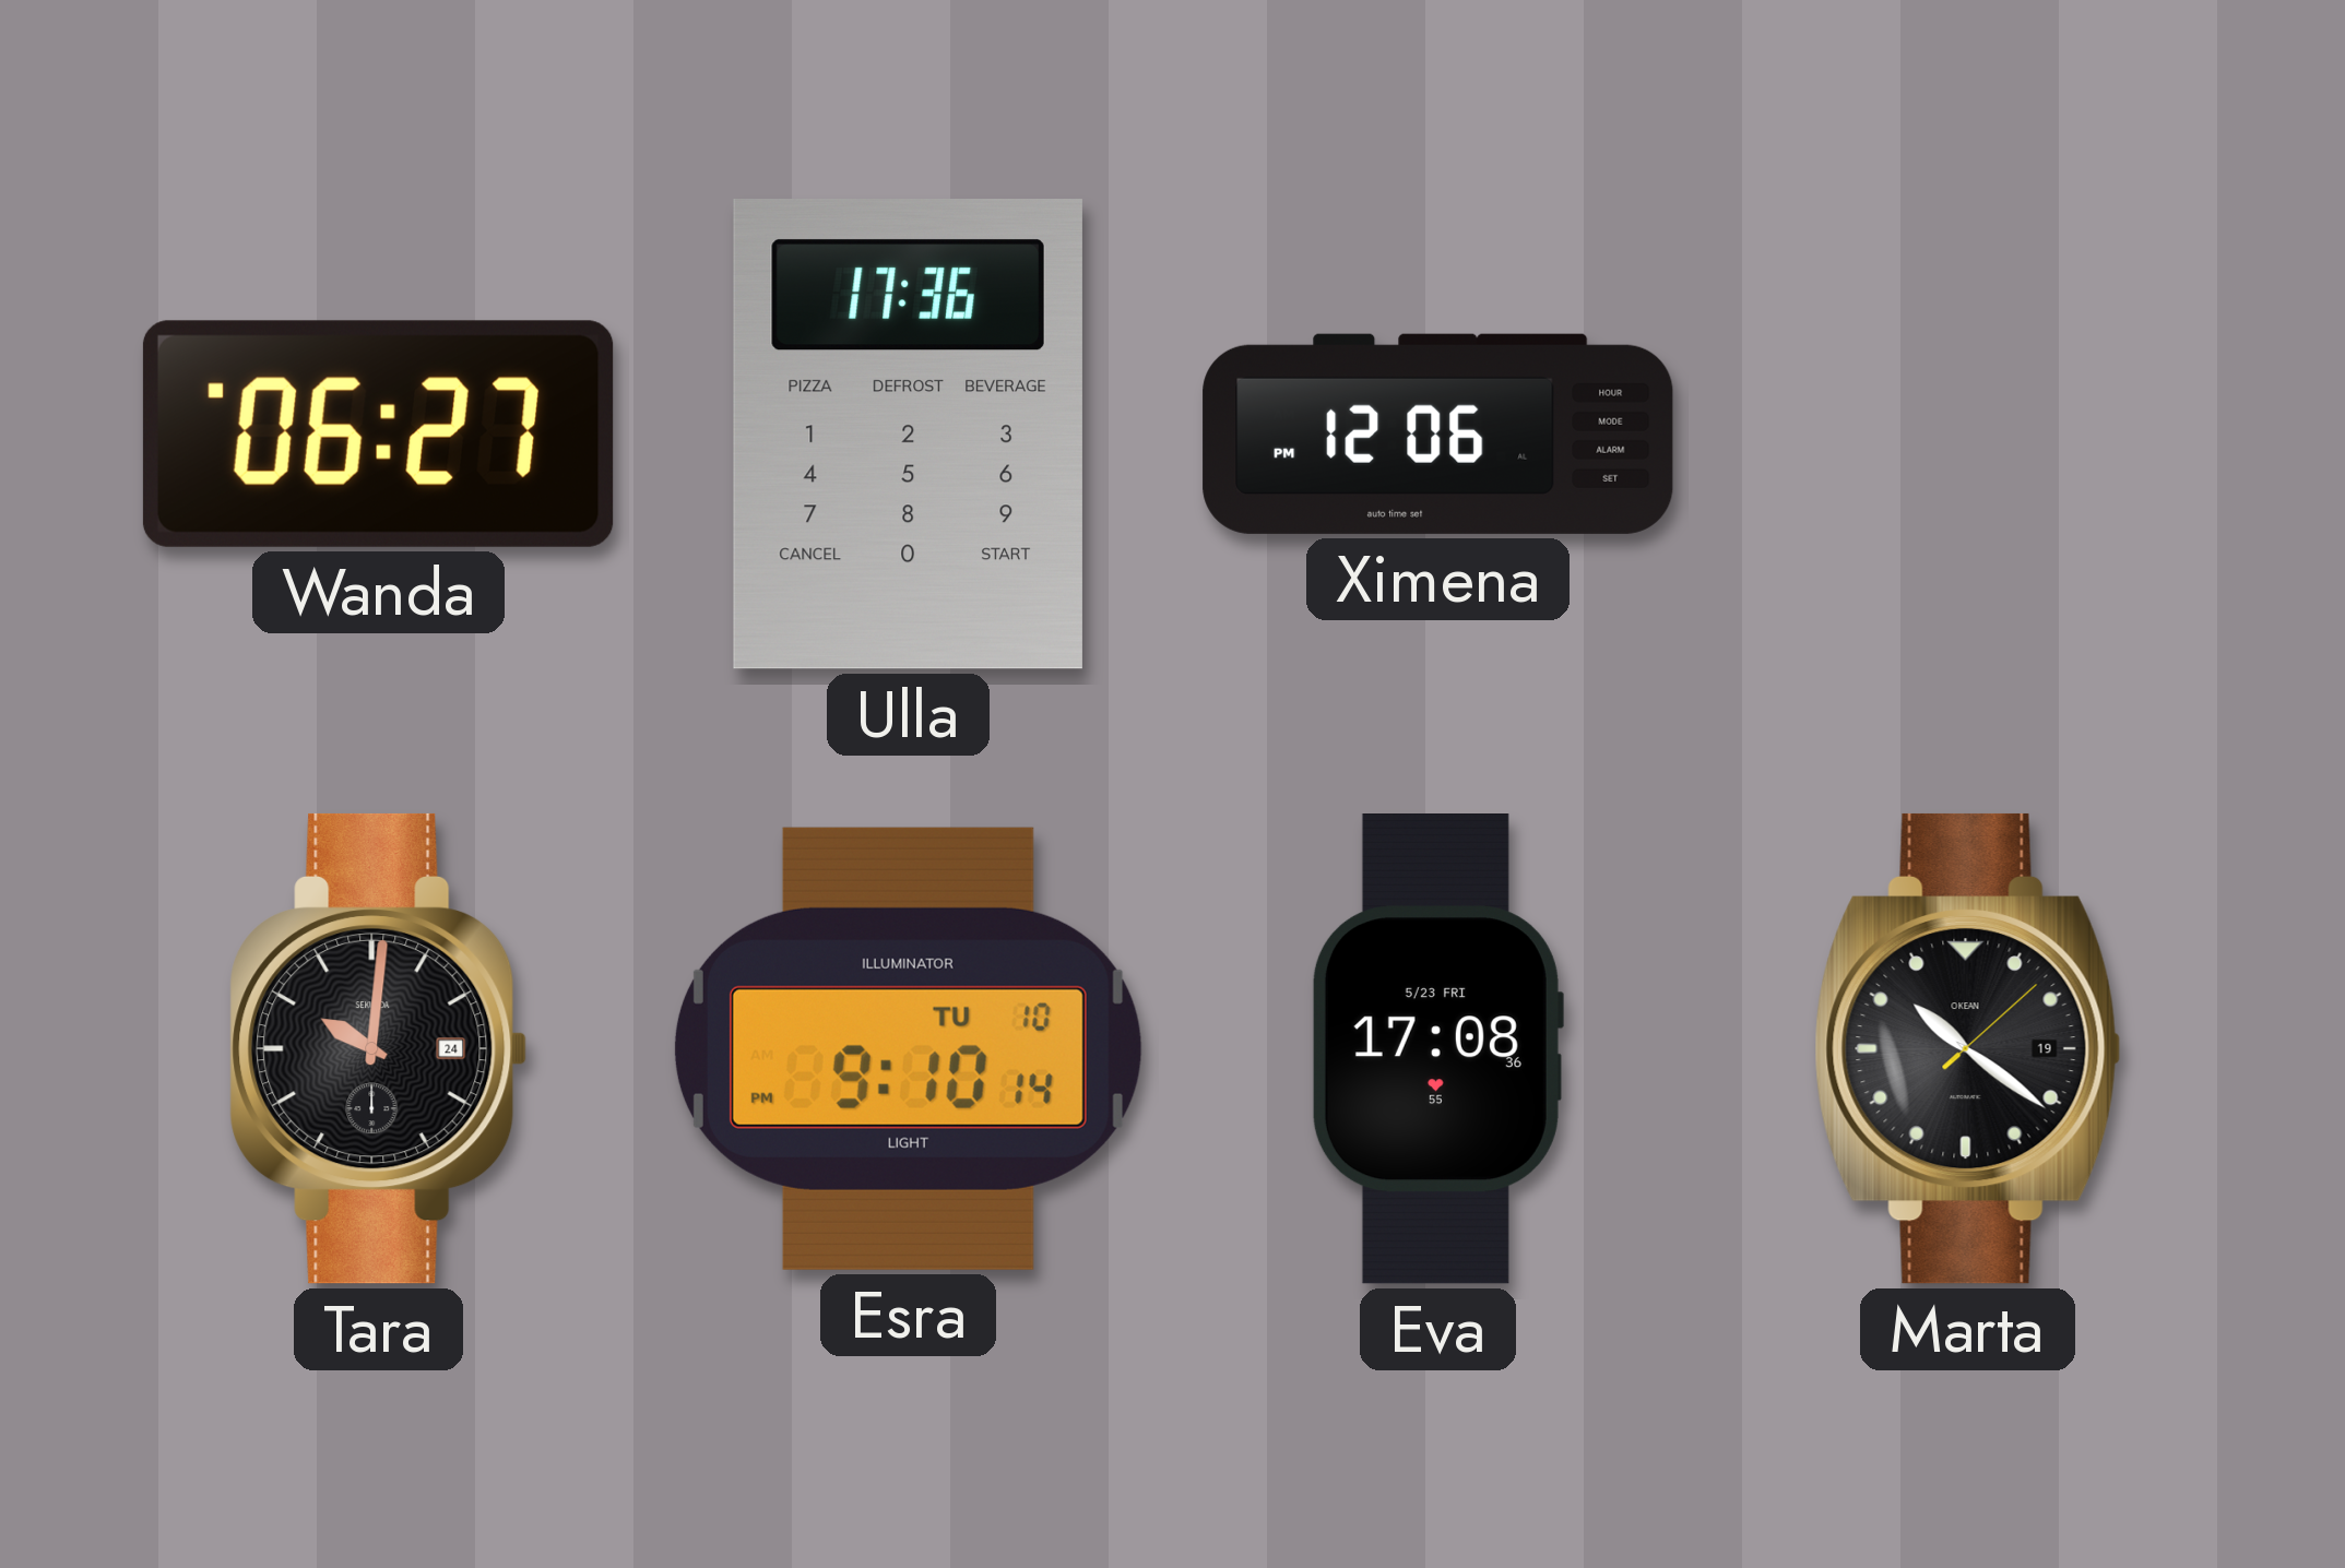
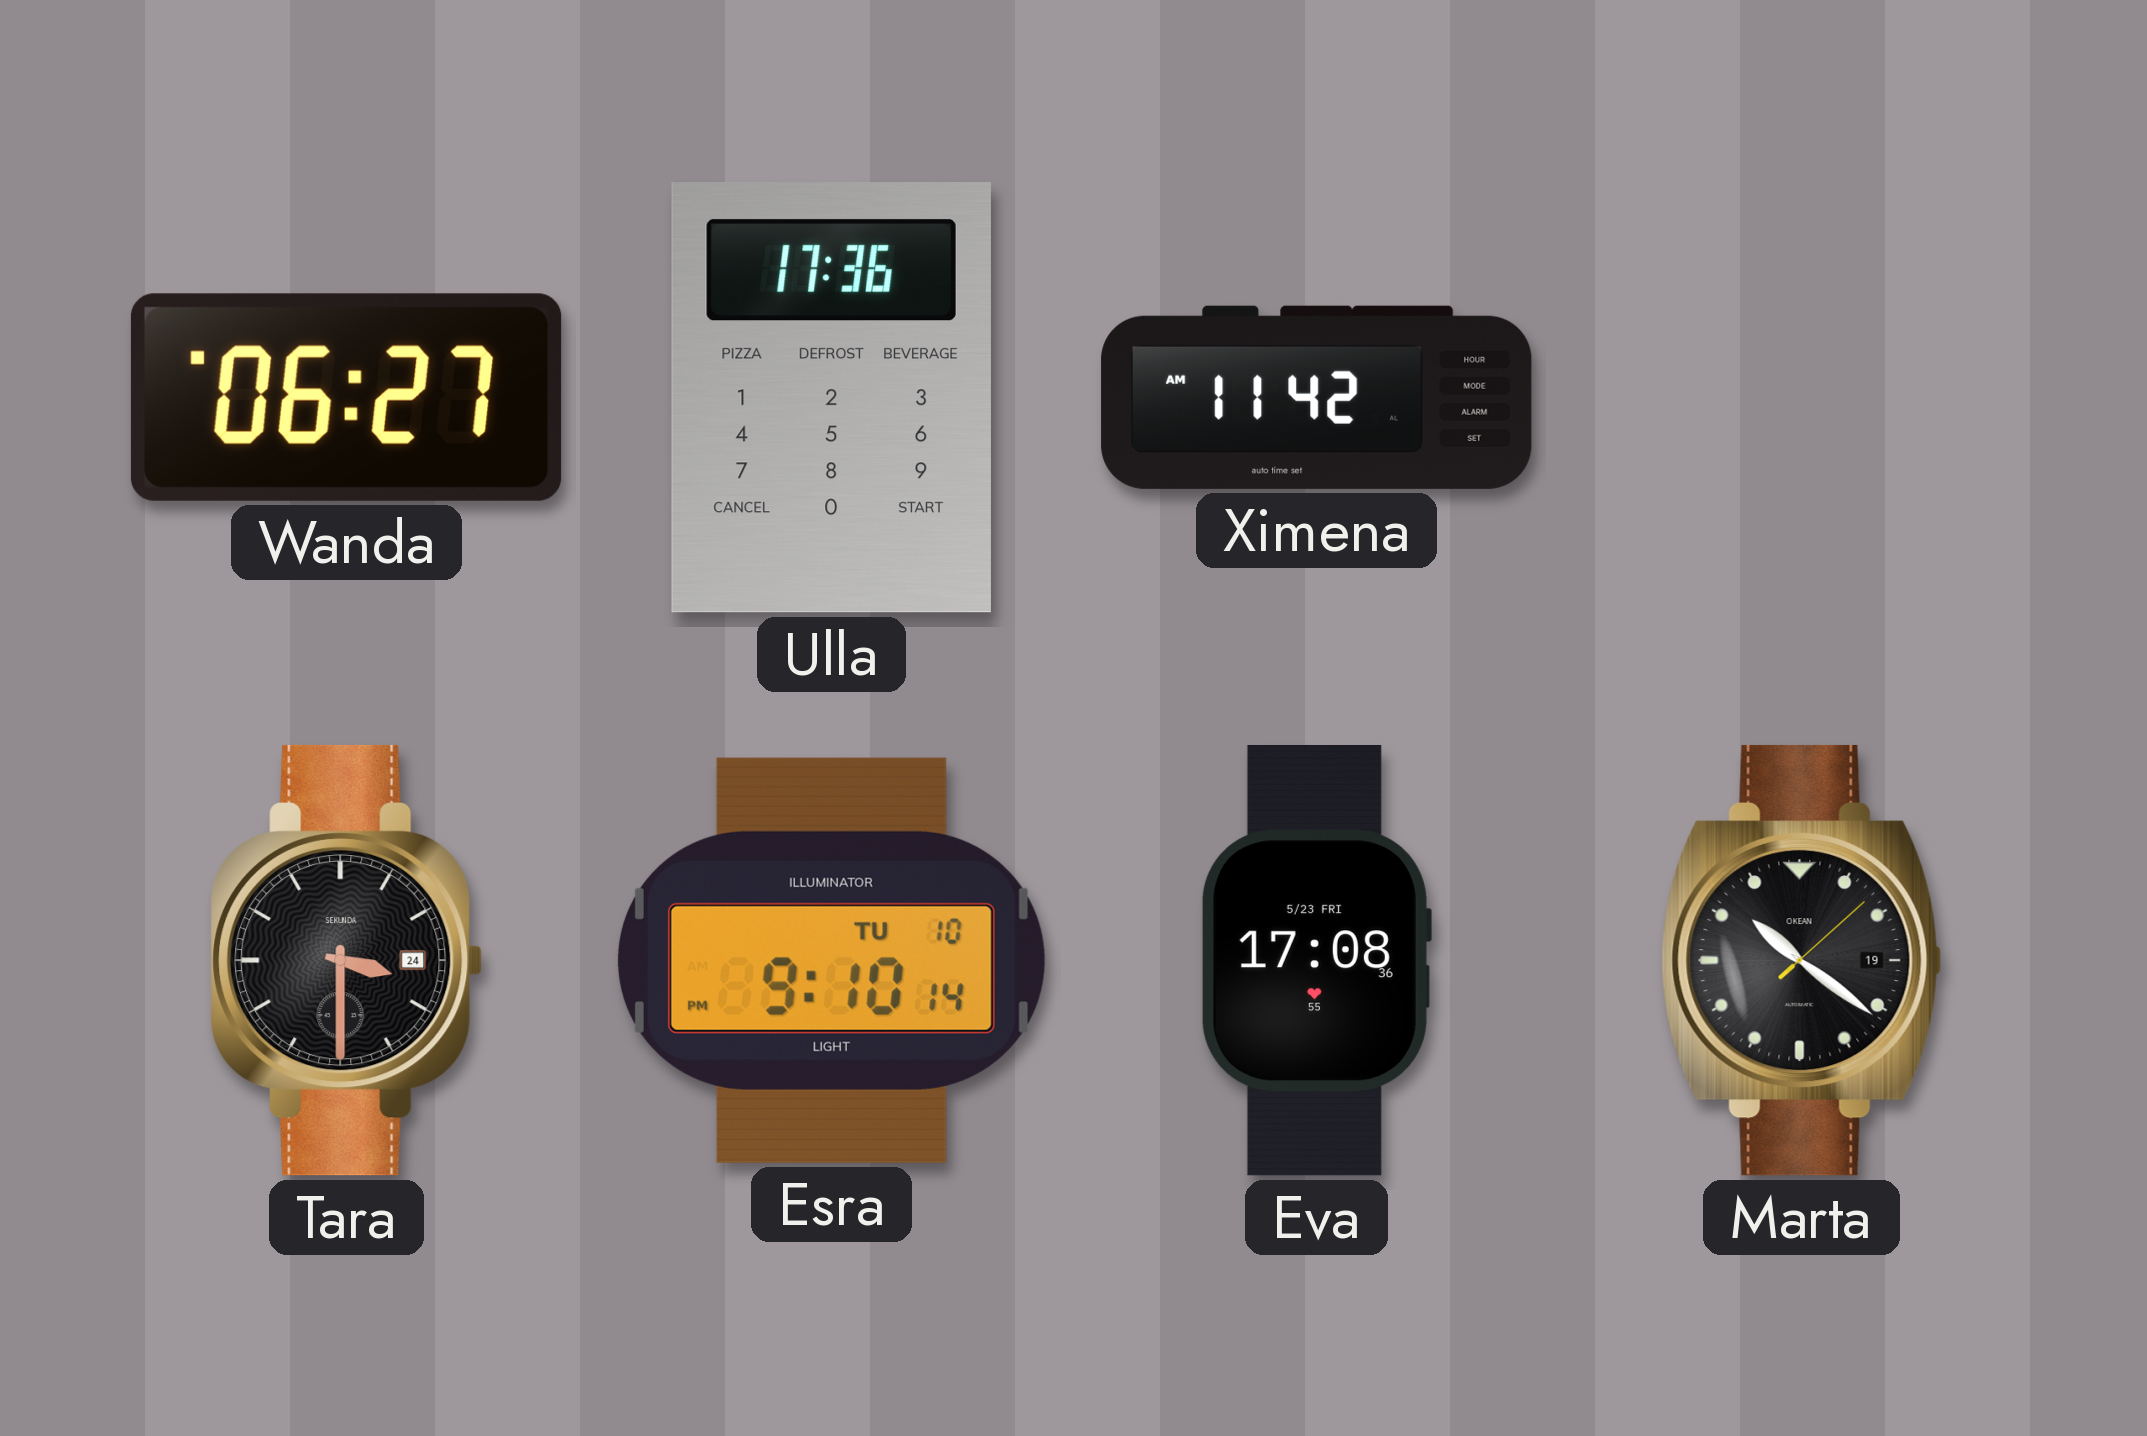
Ximena: 12:06 -> 11:42
Tara: 10:01 -> 3:30
